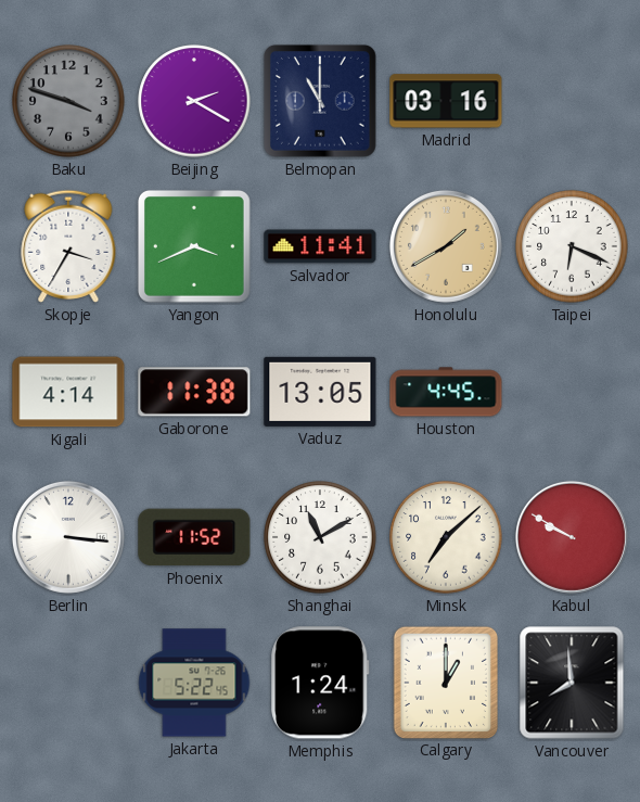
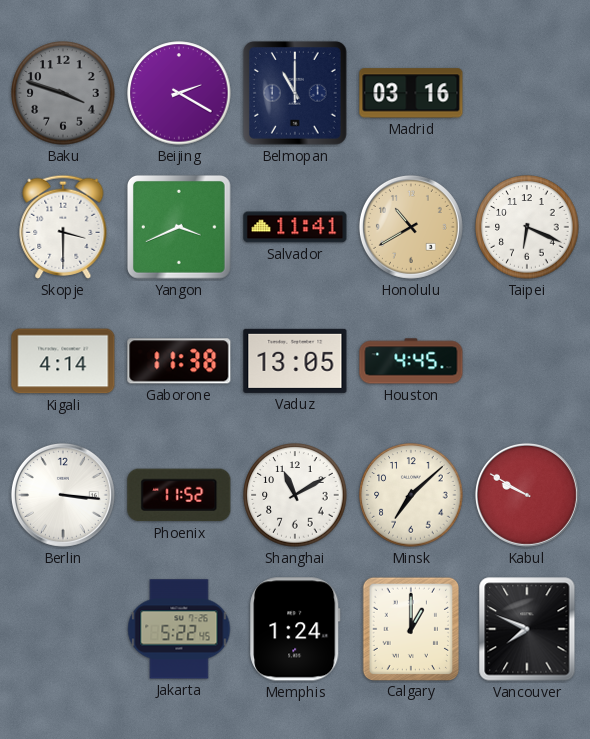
Skopje: 3:35 -> 3:30
Honolulu: 1:40 -> 10:40
Vancouver: 7:59 -> 7:49
